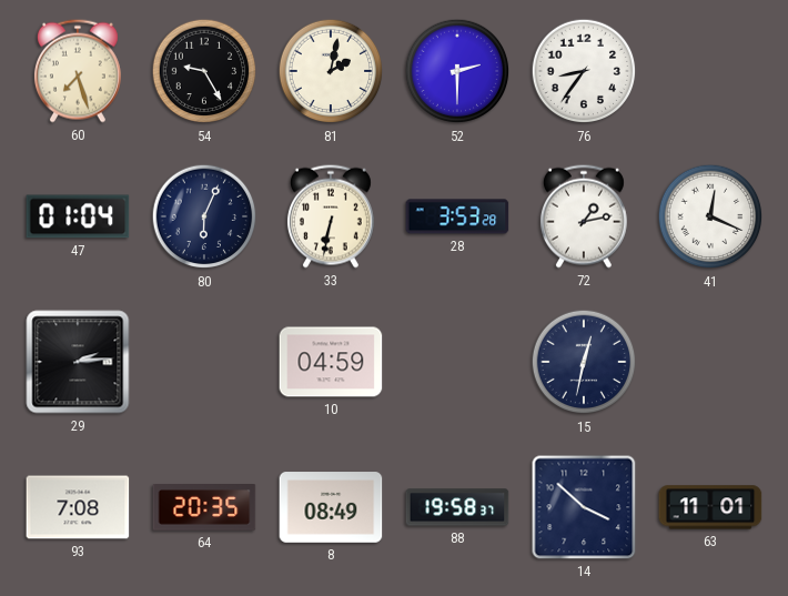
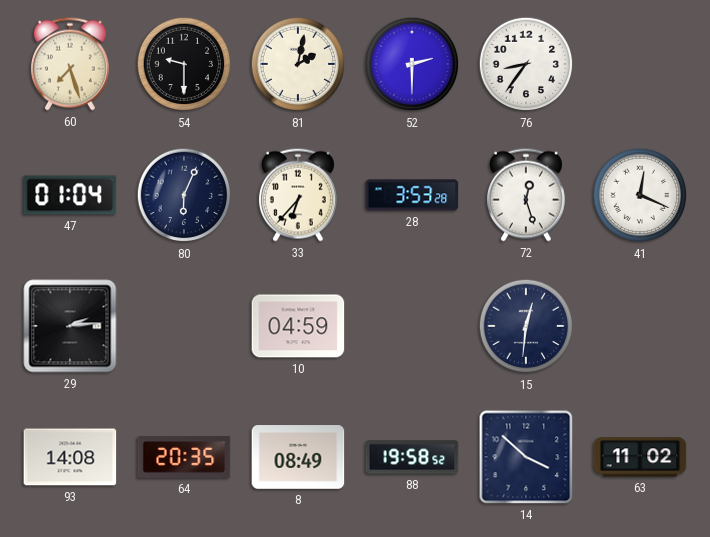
54: 9:25 -> 9:30
33: 6:32 -> 6:37
72: 1:13 -> 12:27
15: 12:32 -> 12:31
93: 7:08 -> 14:08
88: 19:58:37 -> 19:58:52
63: 11:01 -> 11:02
